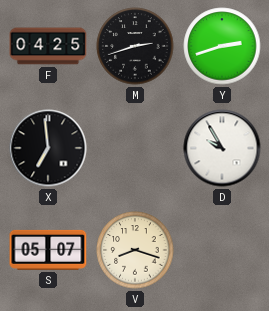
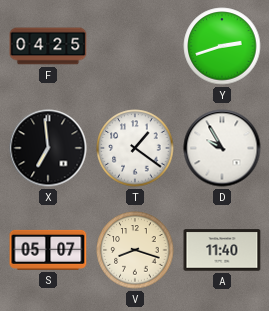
M: 2:42 -> none
T: none -> 1:21
A: none -> 11:40
